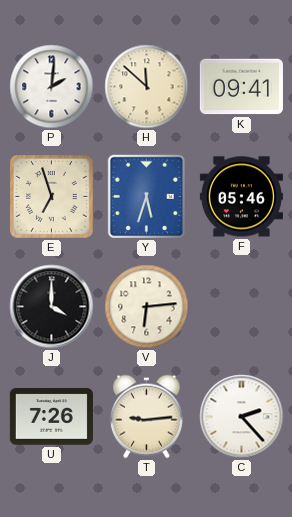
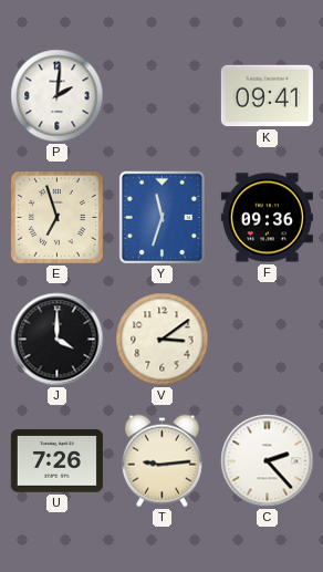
H: 11:52 -> none
Y: 5:33 -> 11:33
F: 05:46 -> 09:36
V: 6:14 -> 3:09
